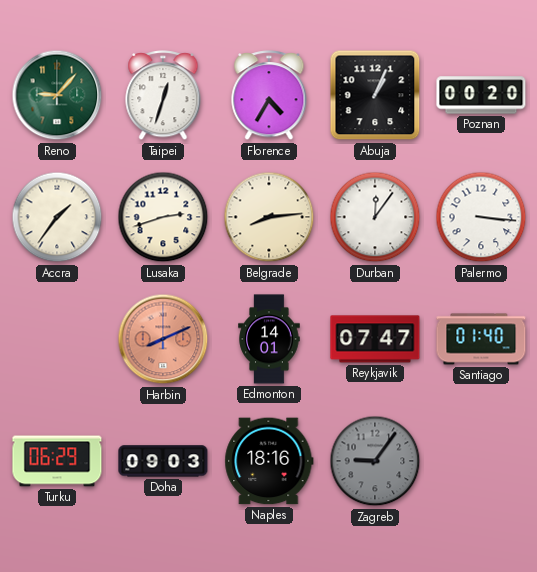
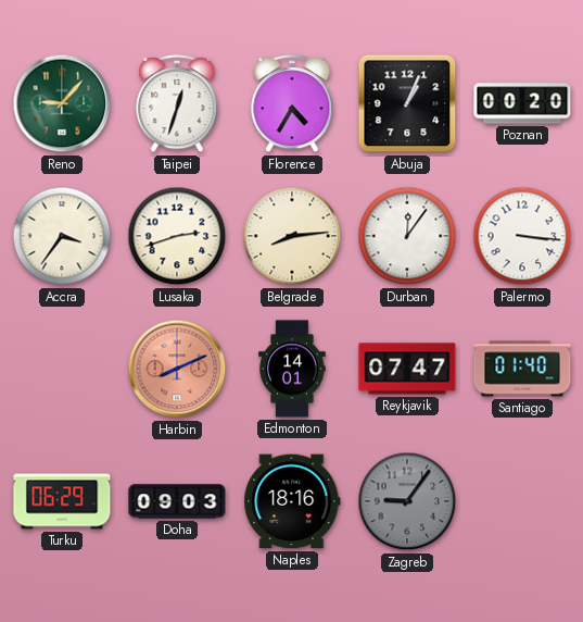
Accra: 1:36 -> 3:36
